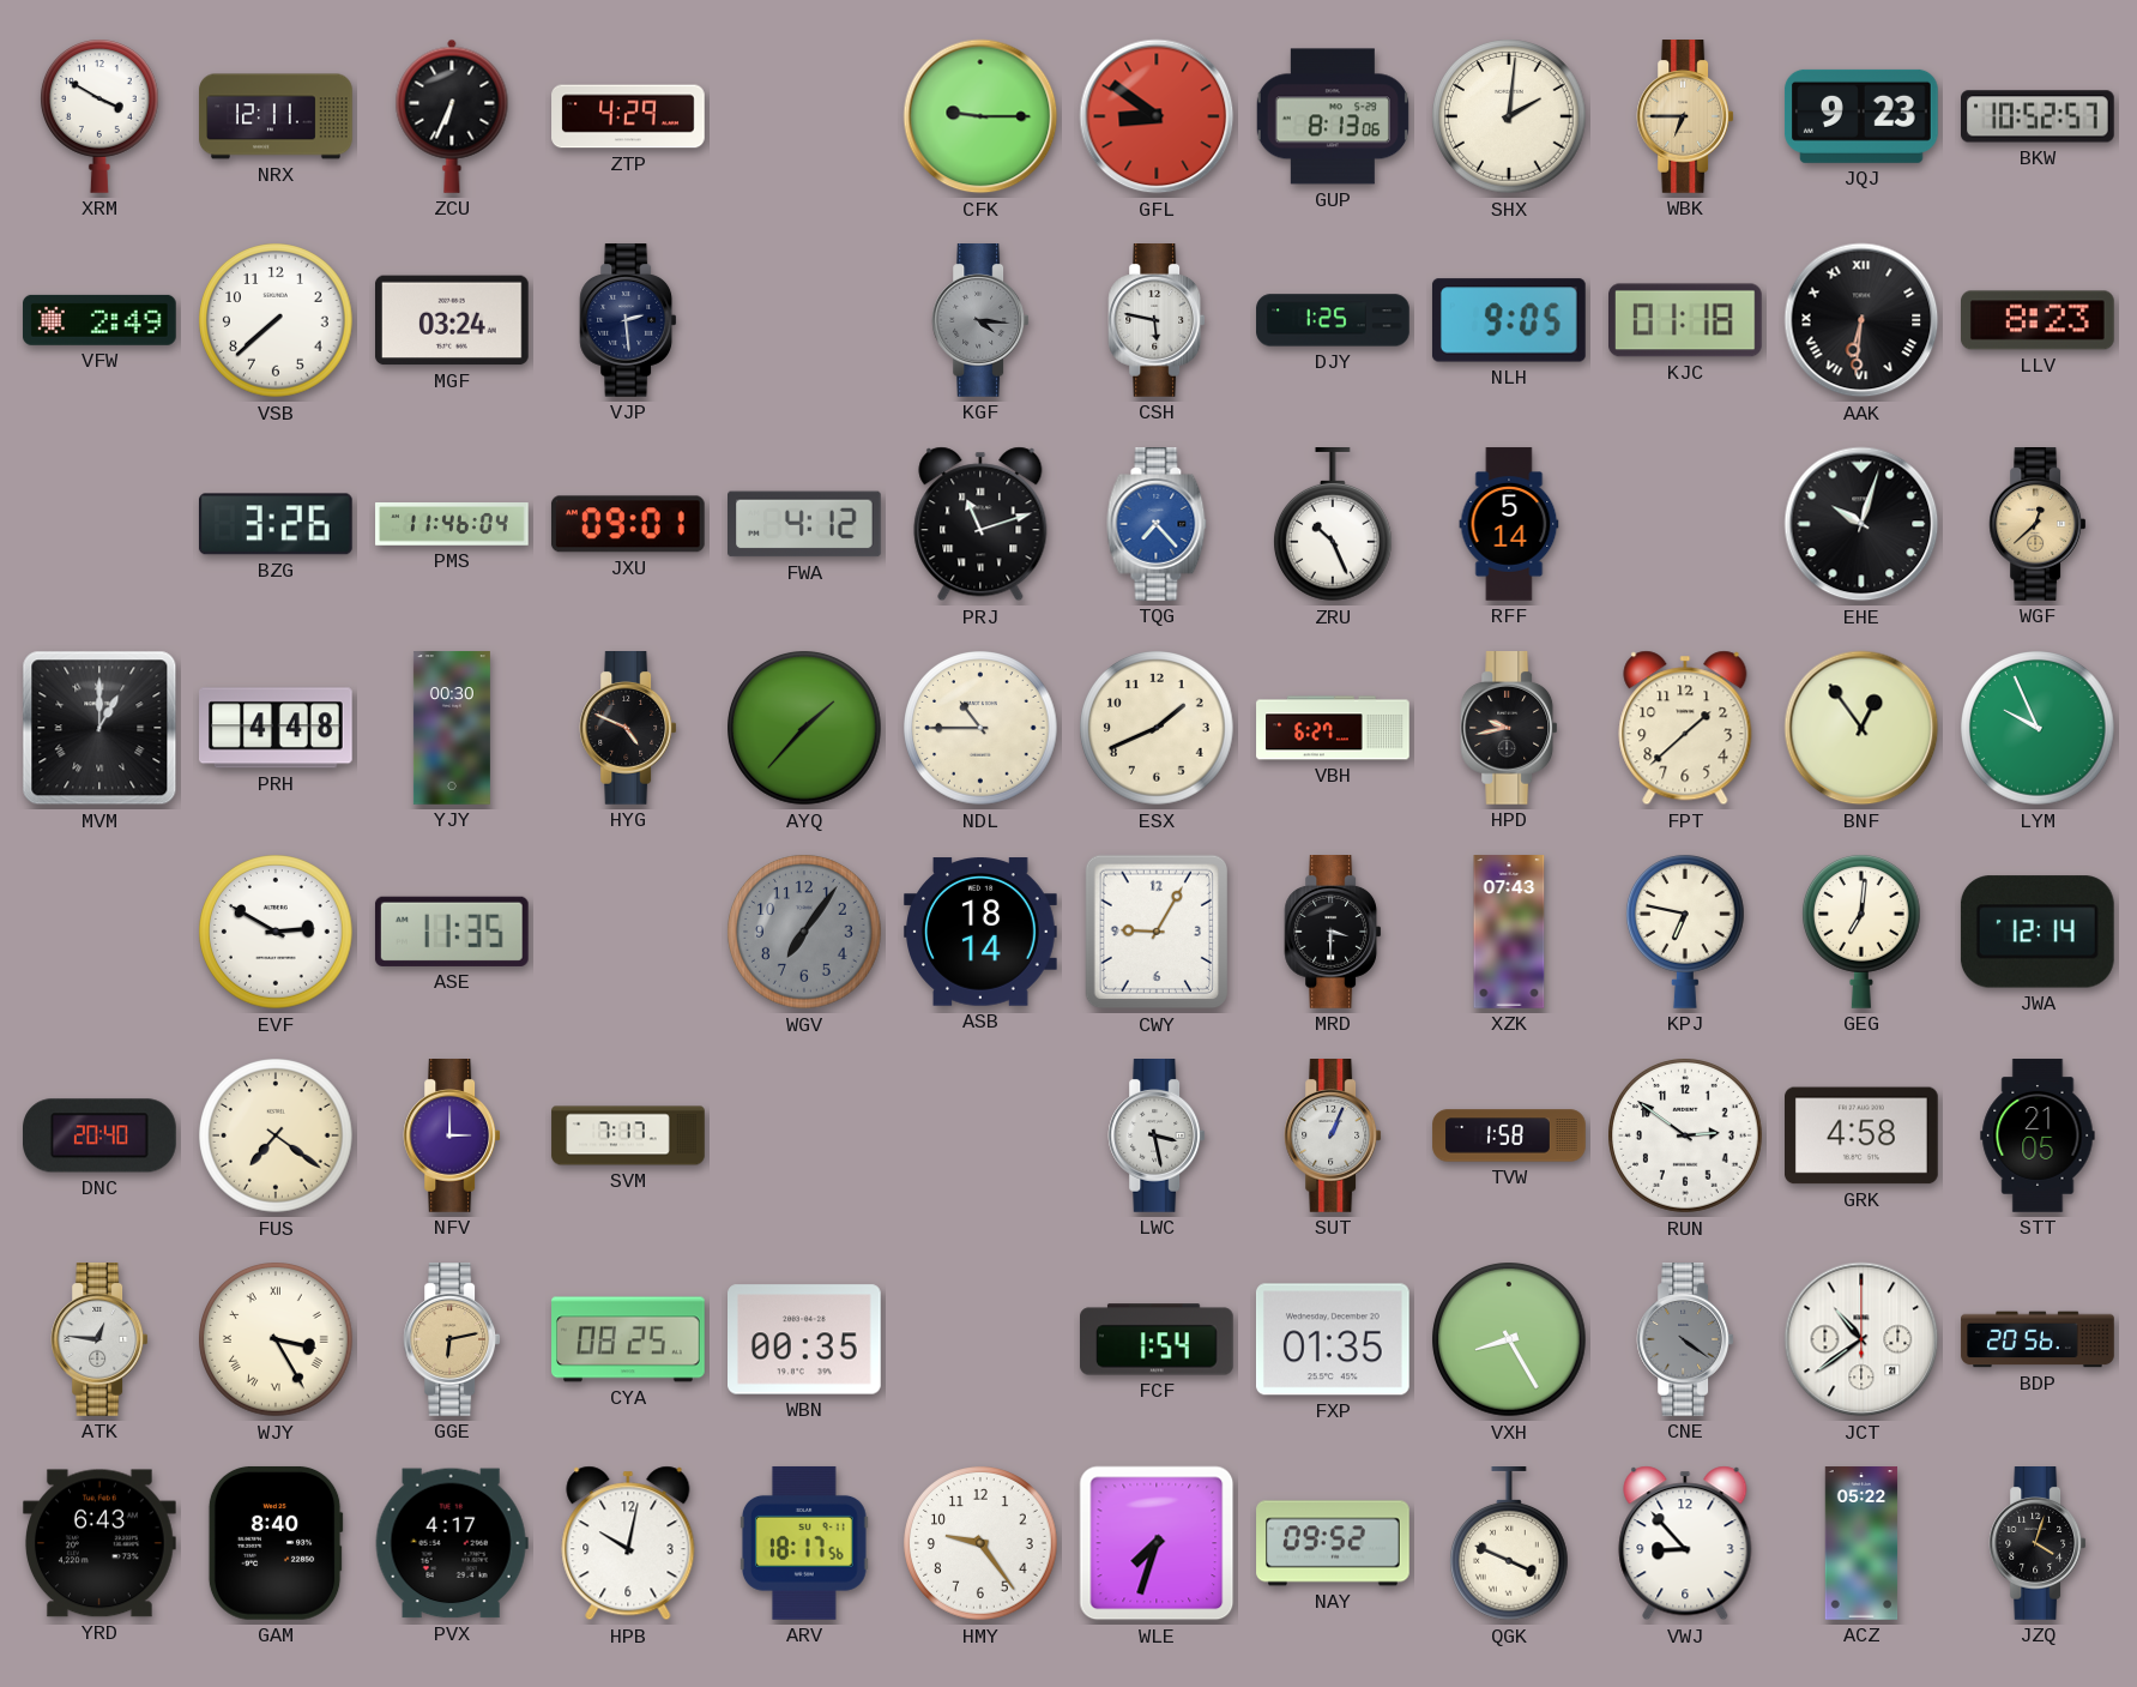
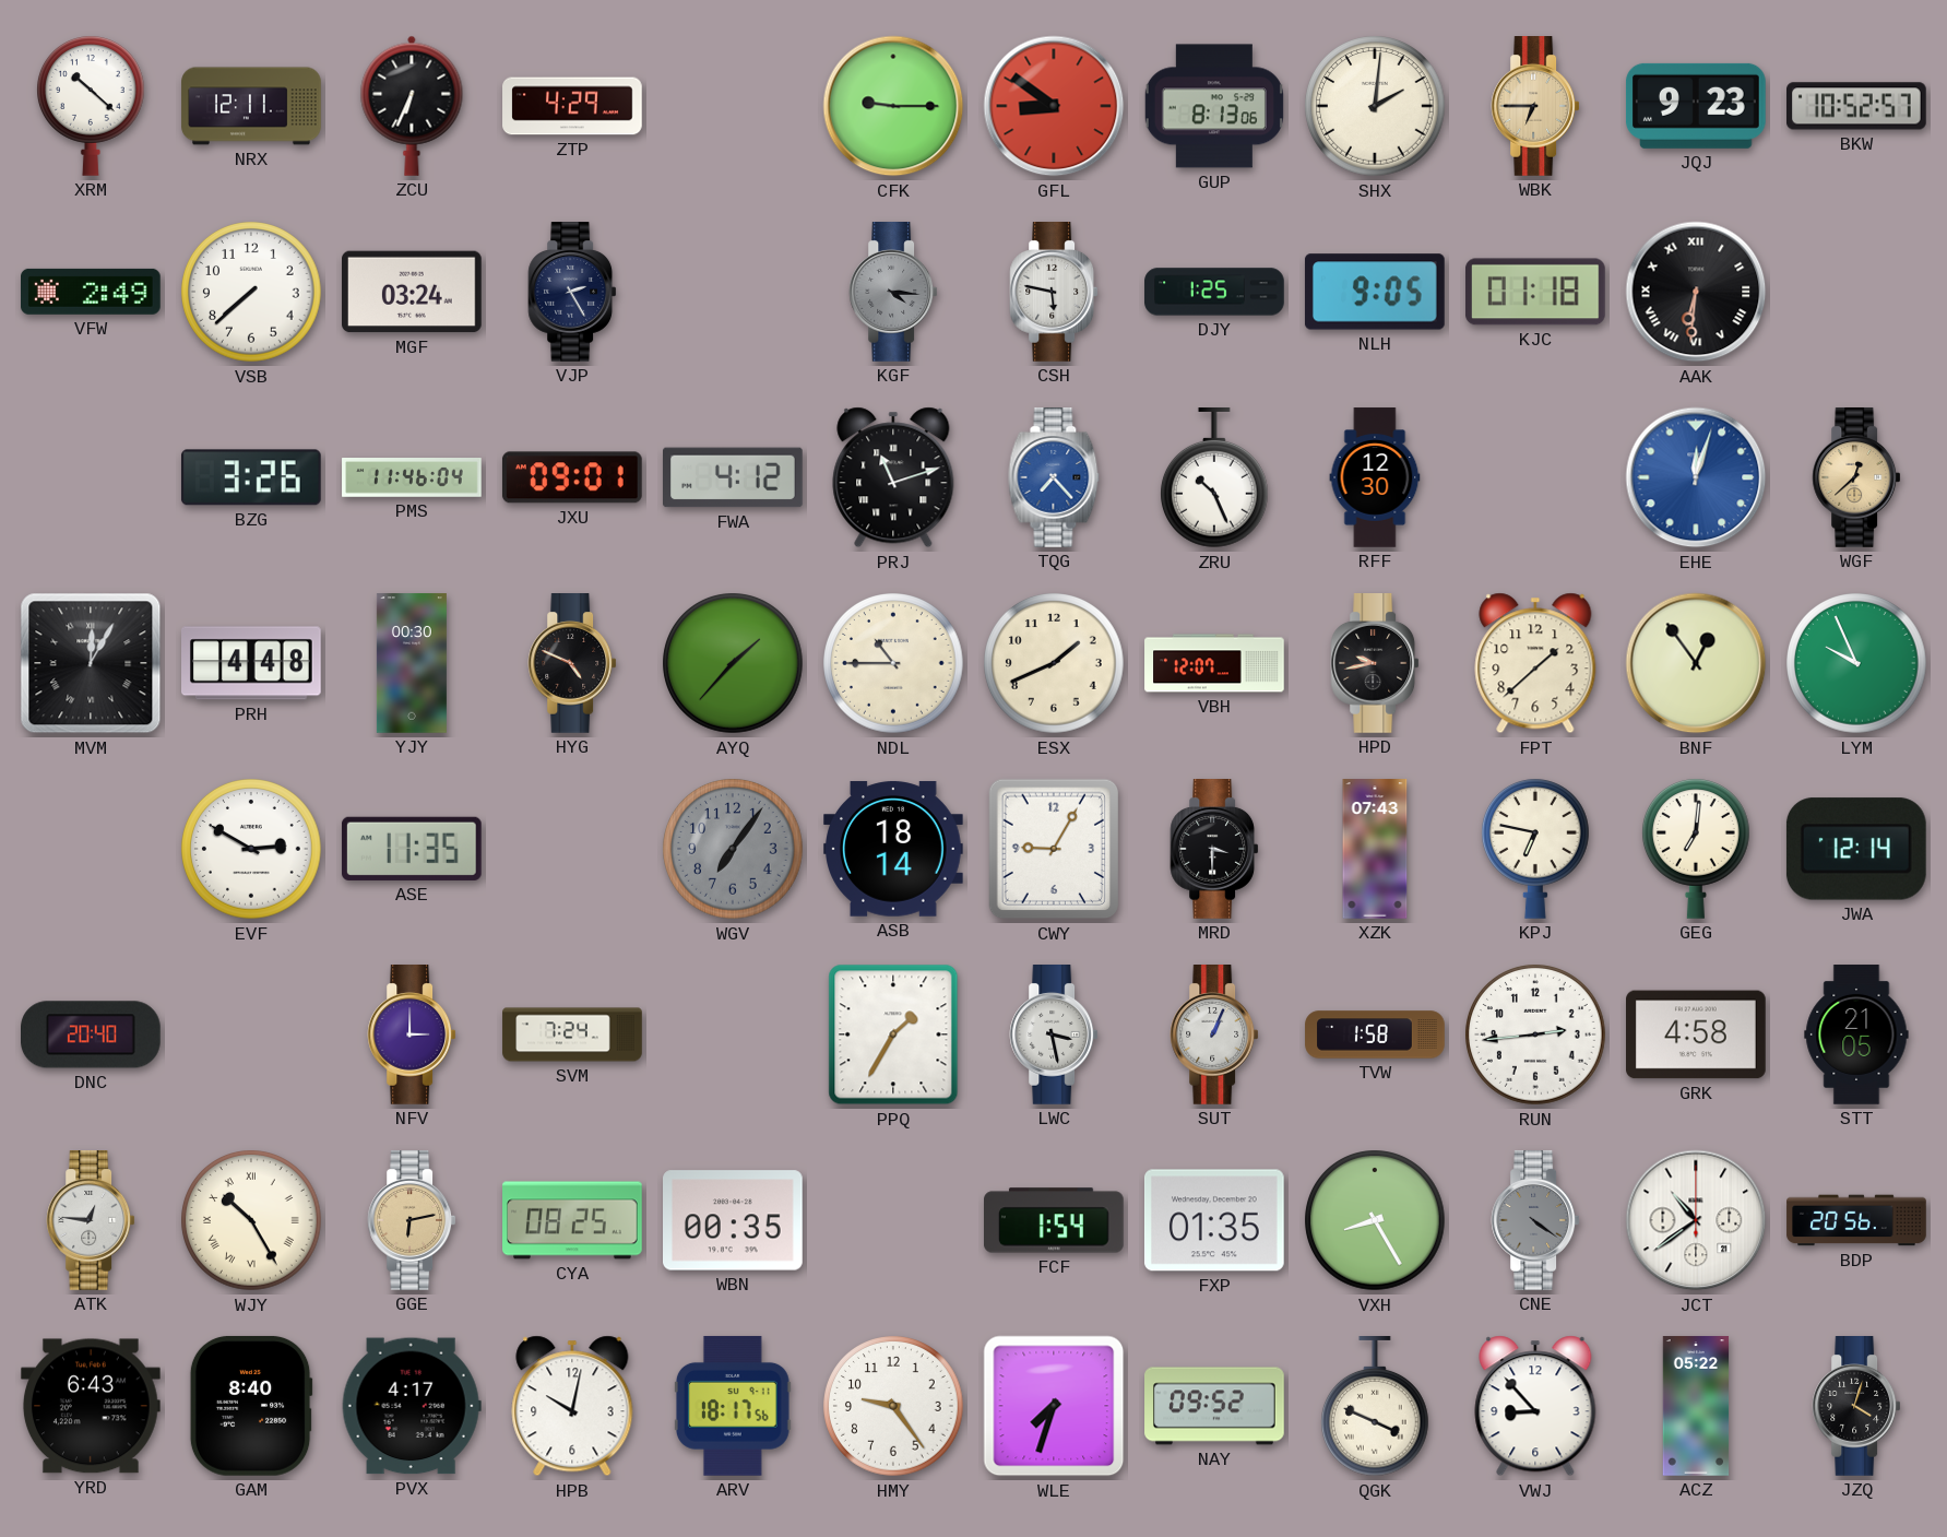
XRM: 3:50 -> 10:22
VJP: 2:29 -> 2:25
LLV: 8:23 -> none
RFF: 5:14 -> 12:30
EHE: 10:03 -> 12:03
EHE dial: black -> blue
MVM: 1:00 -> 12:05
VBH: 6:27 -> 12:07
FUS: 7:21 -> none
SVM: 7:17 -> 7:24
PPQ: none -> 1:35
RUN: 2:51 -> 2:44
WJY: 3:25 -> 10:25
